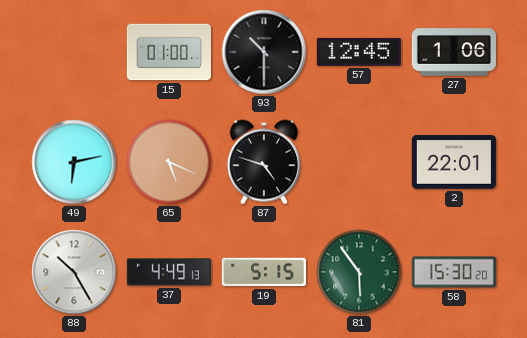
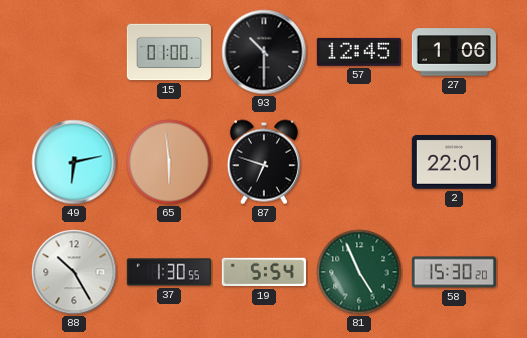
65: 5:19 -> 5:59
87: 4:48 -> 6:48
37: 4:49 -> 1:30
19: 5:15 -> 5:54
81: 5:54 -> 4:56
